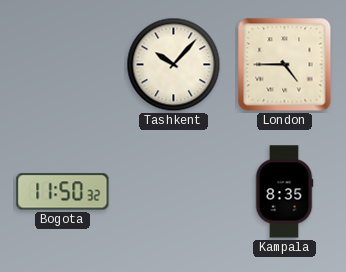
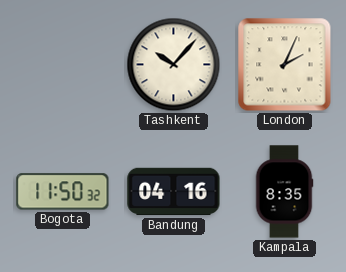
London: 4:45 -> 2:04
Bandung: none -> 04:16
